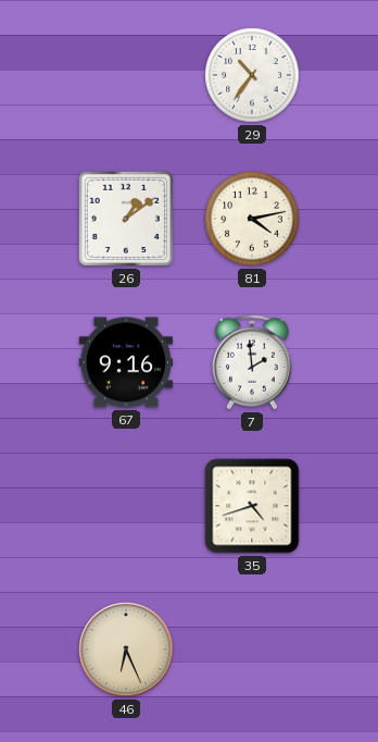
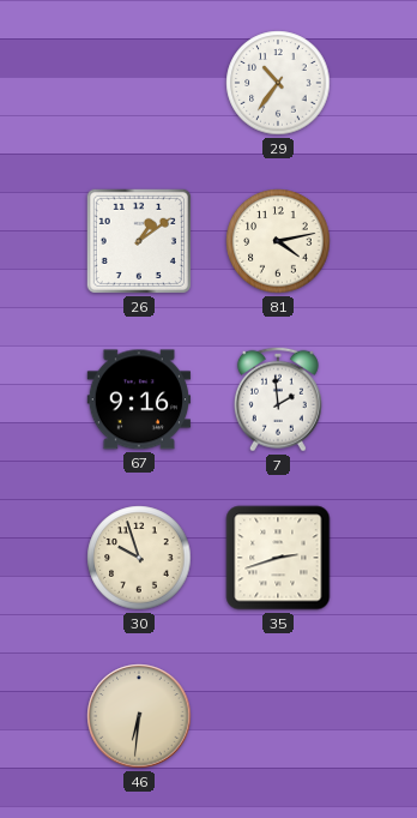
30: none -> 9:57
35: 4:42 -> 2:42
46: 6:26 -> 6:31
